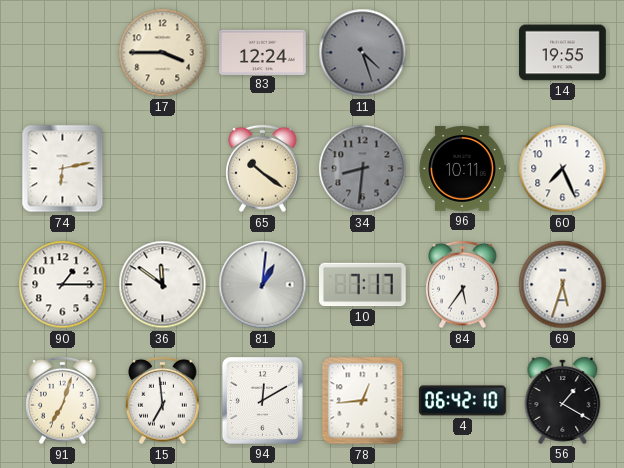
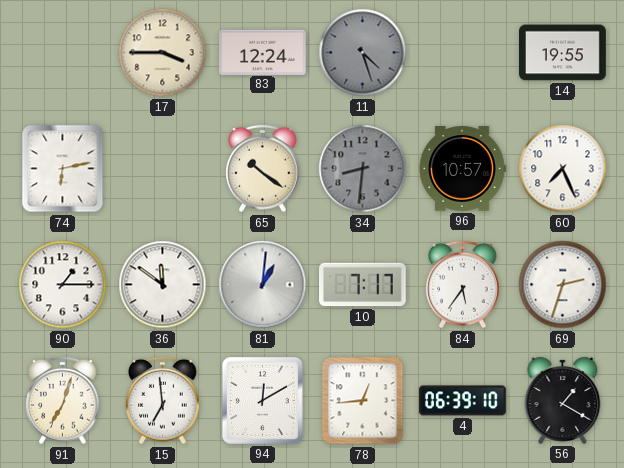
96: 10:11 -> 10:57
69: 5:33 -> 2:33
4: 06:42 -> 06:39
